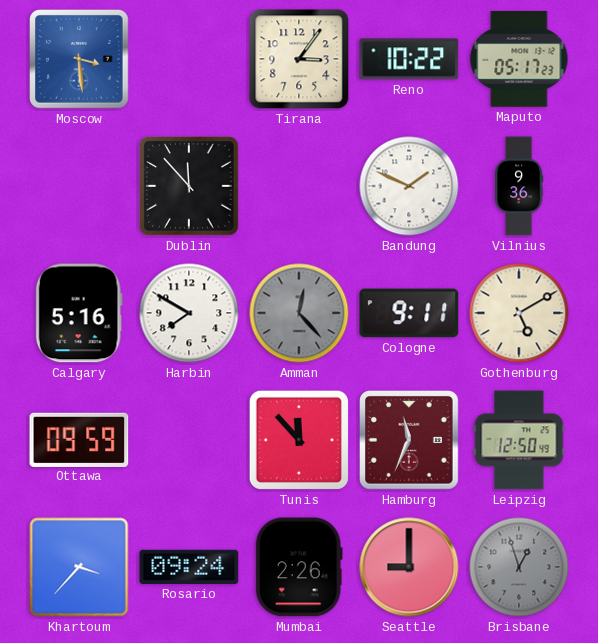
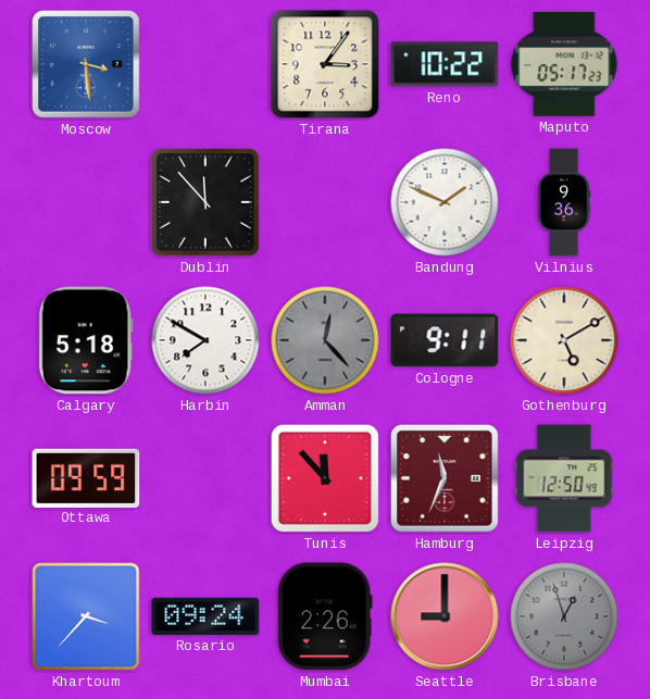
Calgary: 5:16 -> 5:18
